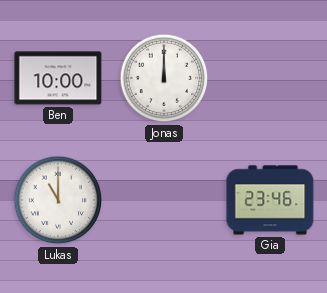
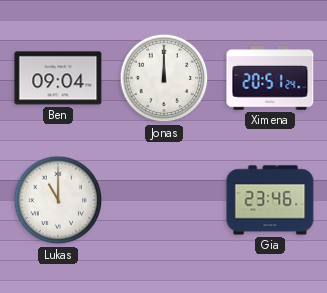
Ben: 10:00 -> 09:04
Ximena: none -> 20:51
